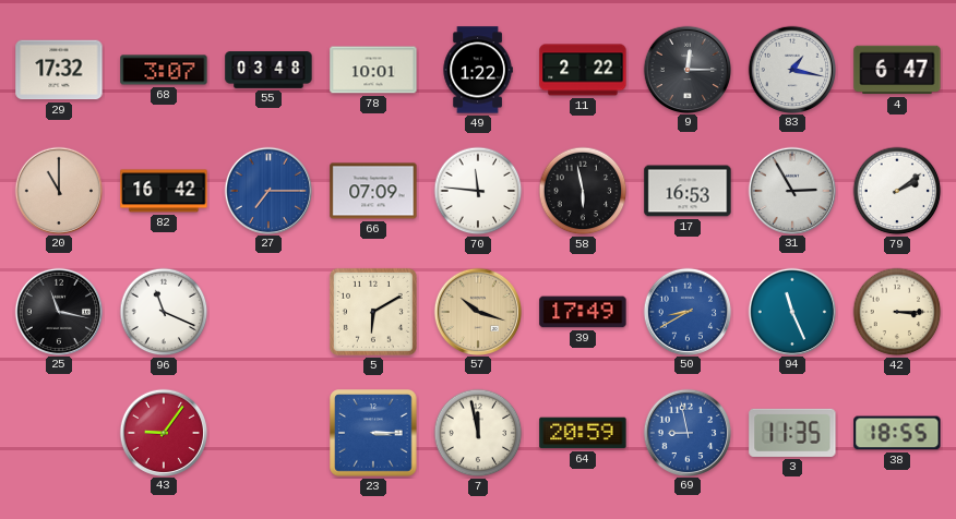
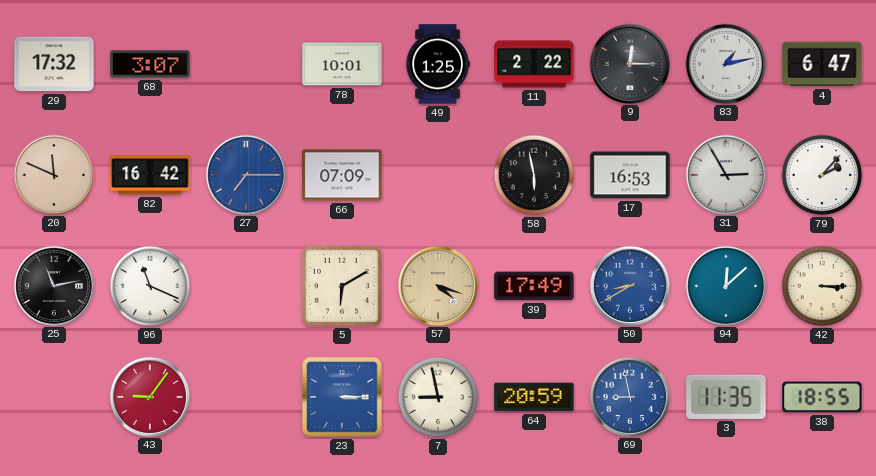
55: 03:48 -> none
49: 1:22 -> 1:25
83: 1:17 -> 1:13
20: 11:00 -> 11:49
70: 11:46 -> none
79: 2:09 -> 2:07
25: 11:17 -> 11:13
57: 10:18 -> 4:18
94: 11:26 -> 12:08
7: 11:58 -> 8:58
